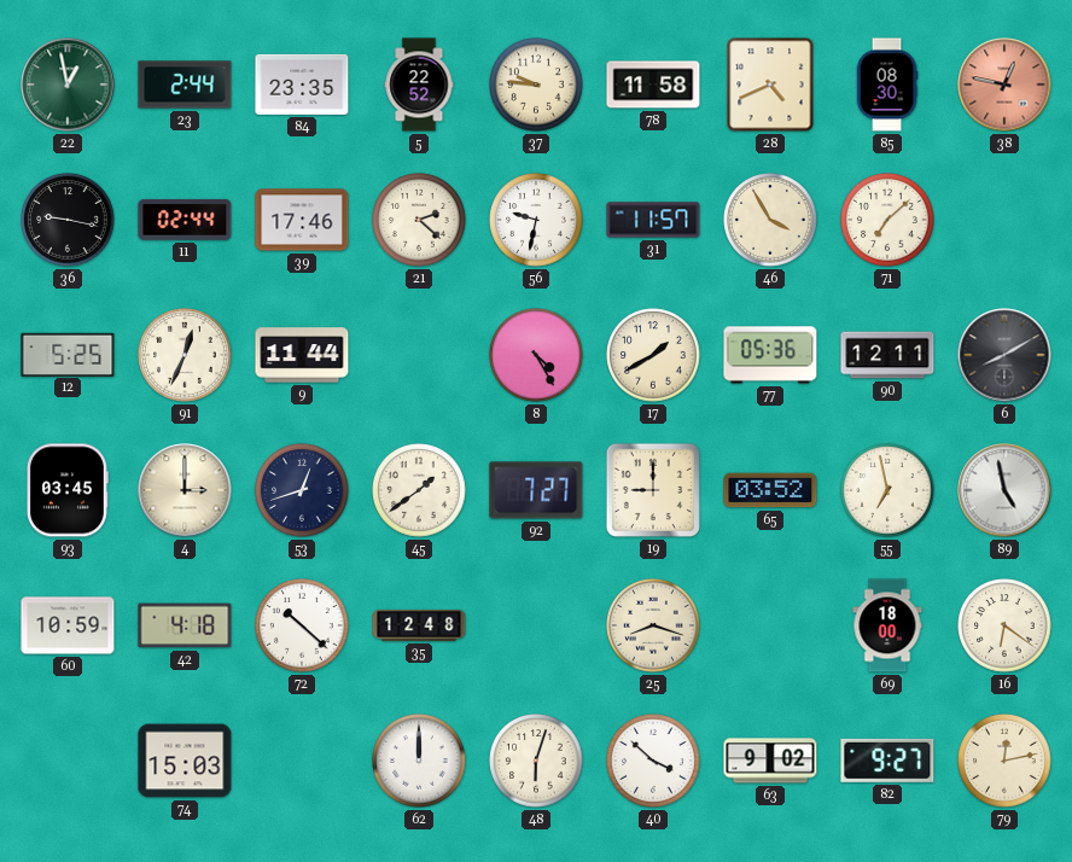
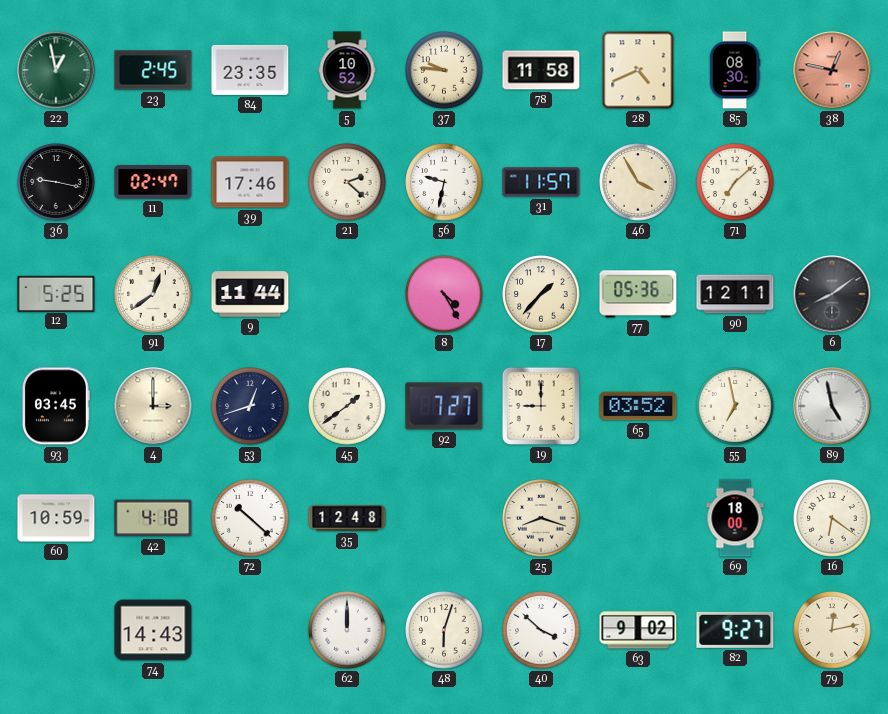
23: 2:44 -> 2:45
5: 22:52 -> 10:52
11: 02:44 -> 02:47
91: 12:34 -> 12:39
17: 1:40 -> 1:37
6: 8:10 -> 8:09
74: 15:03 -> 14:43
